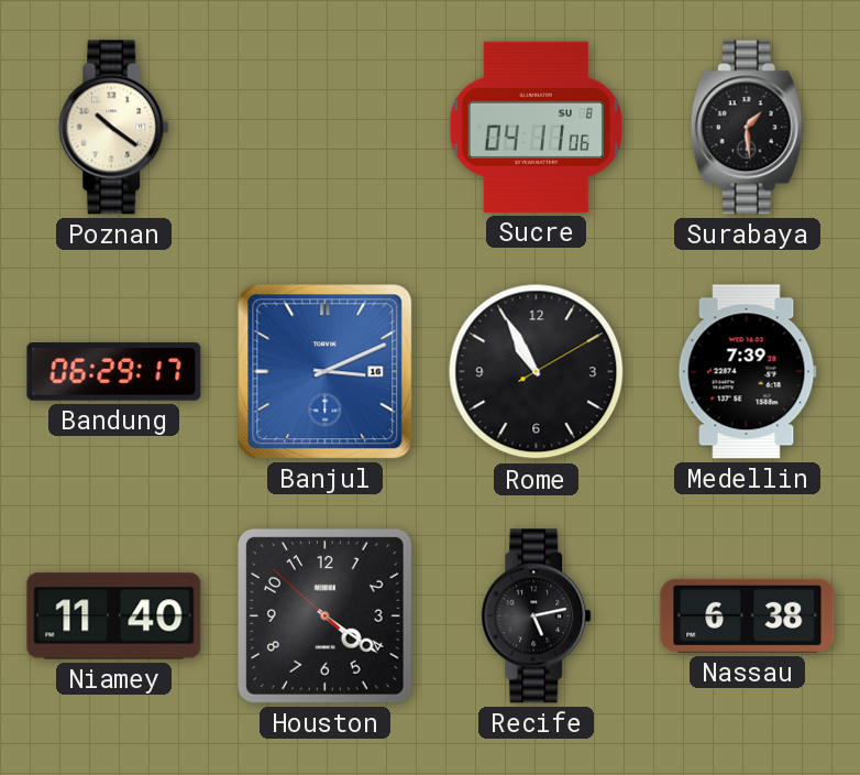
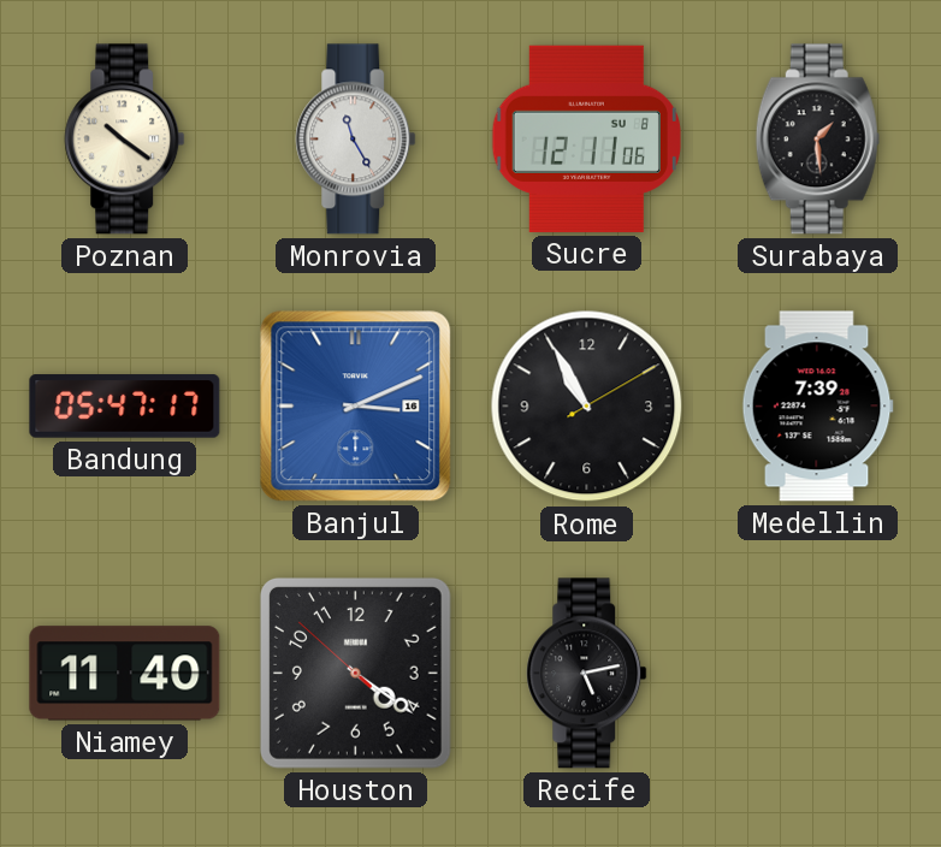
Monrovia: none -> 11:25
Sucre: 04:11 -> 12:11
Bandung: 06:29 -> 05:47
Nassau: 6:38 -> none
